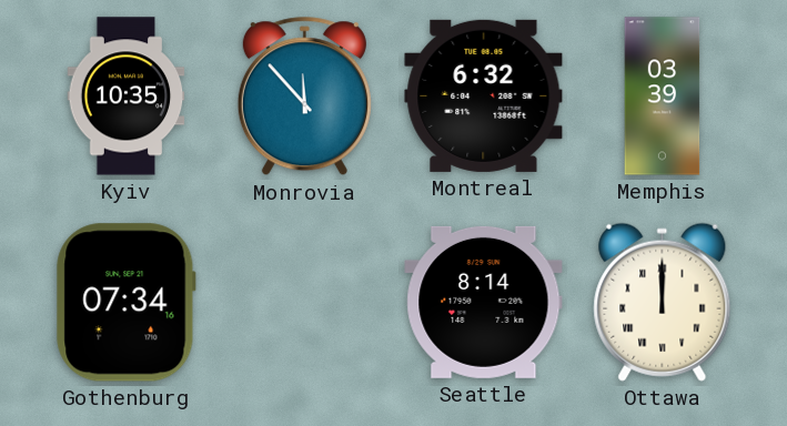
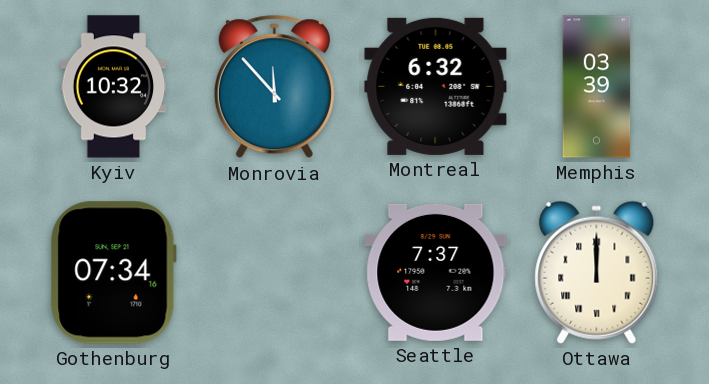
Kyiv: 10:35 -> 10:32
Seattle: 8:14 -> 7:37
